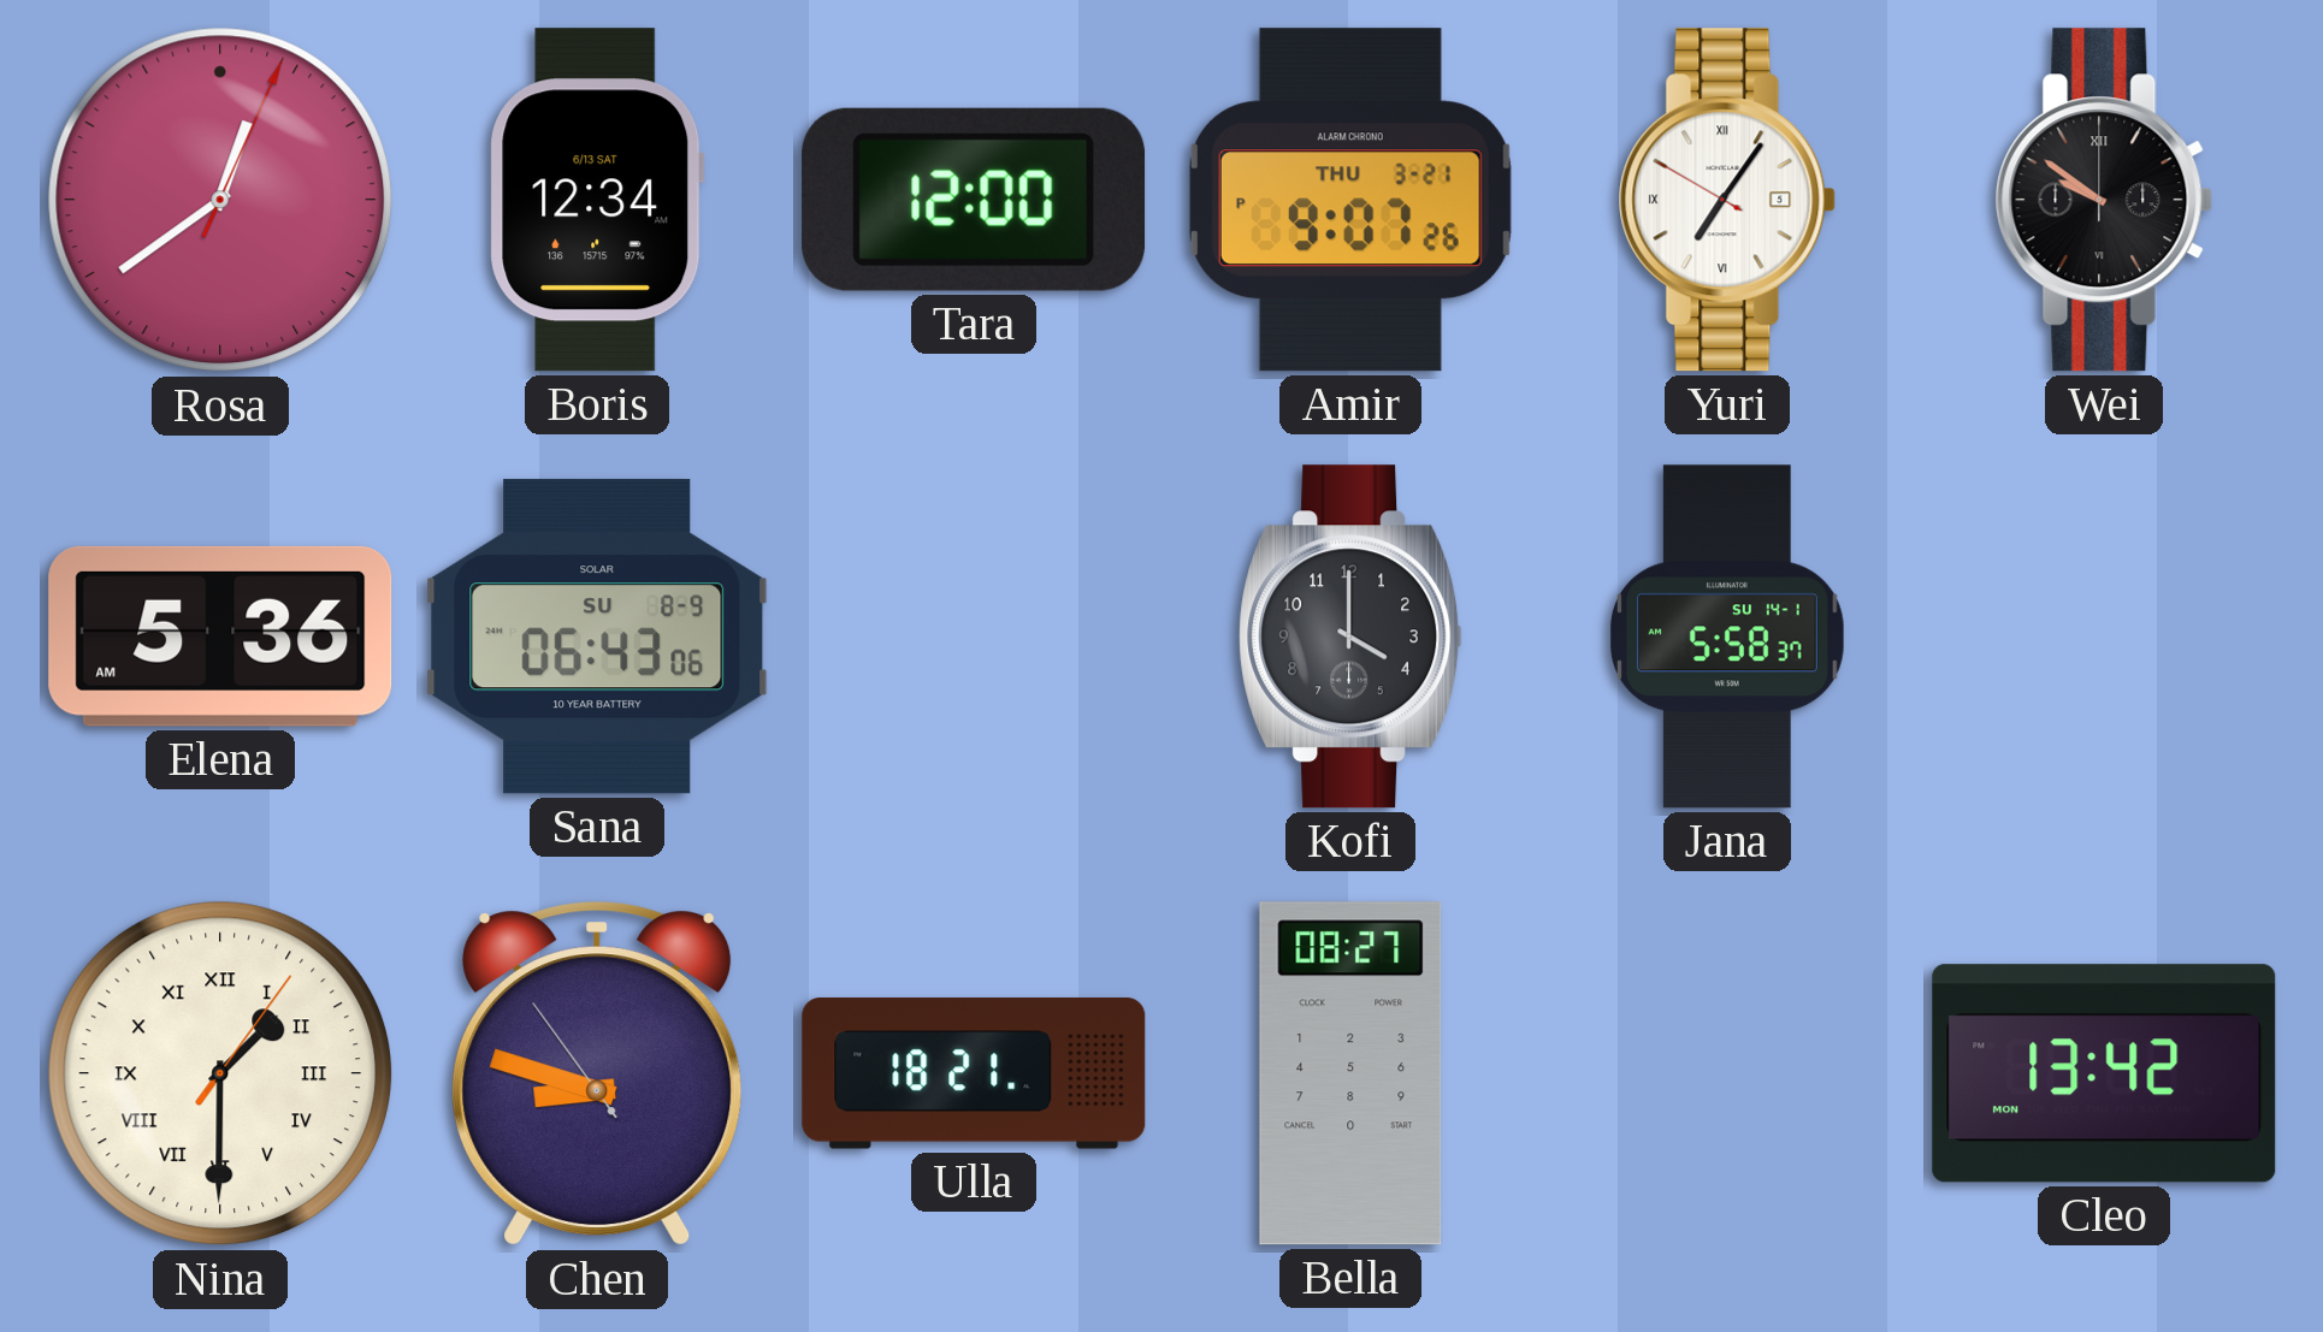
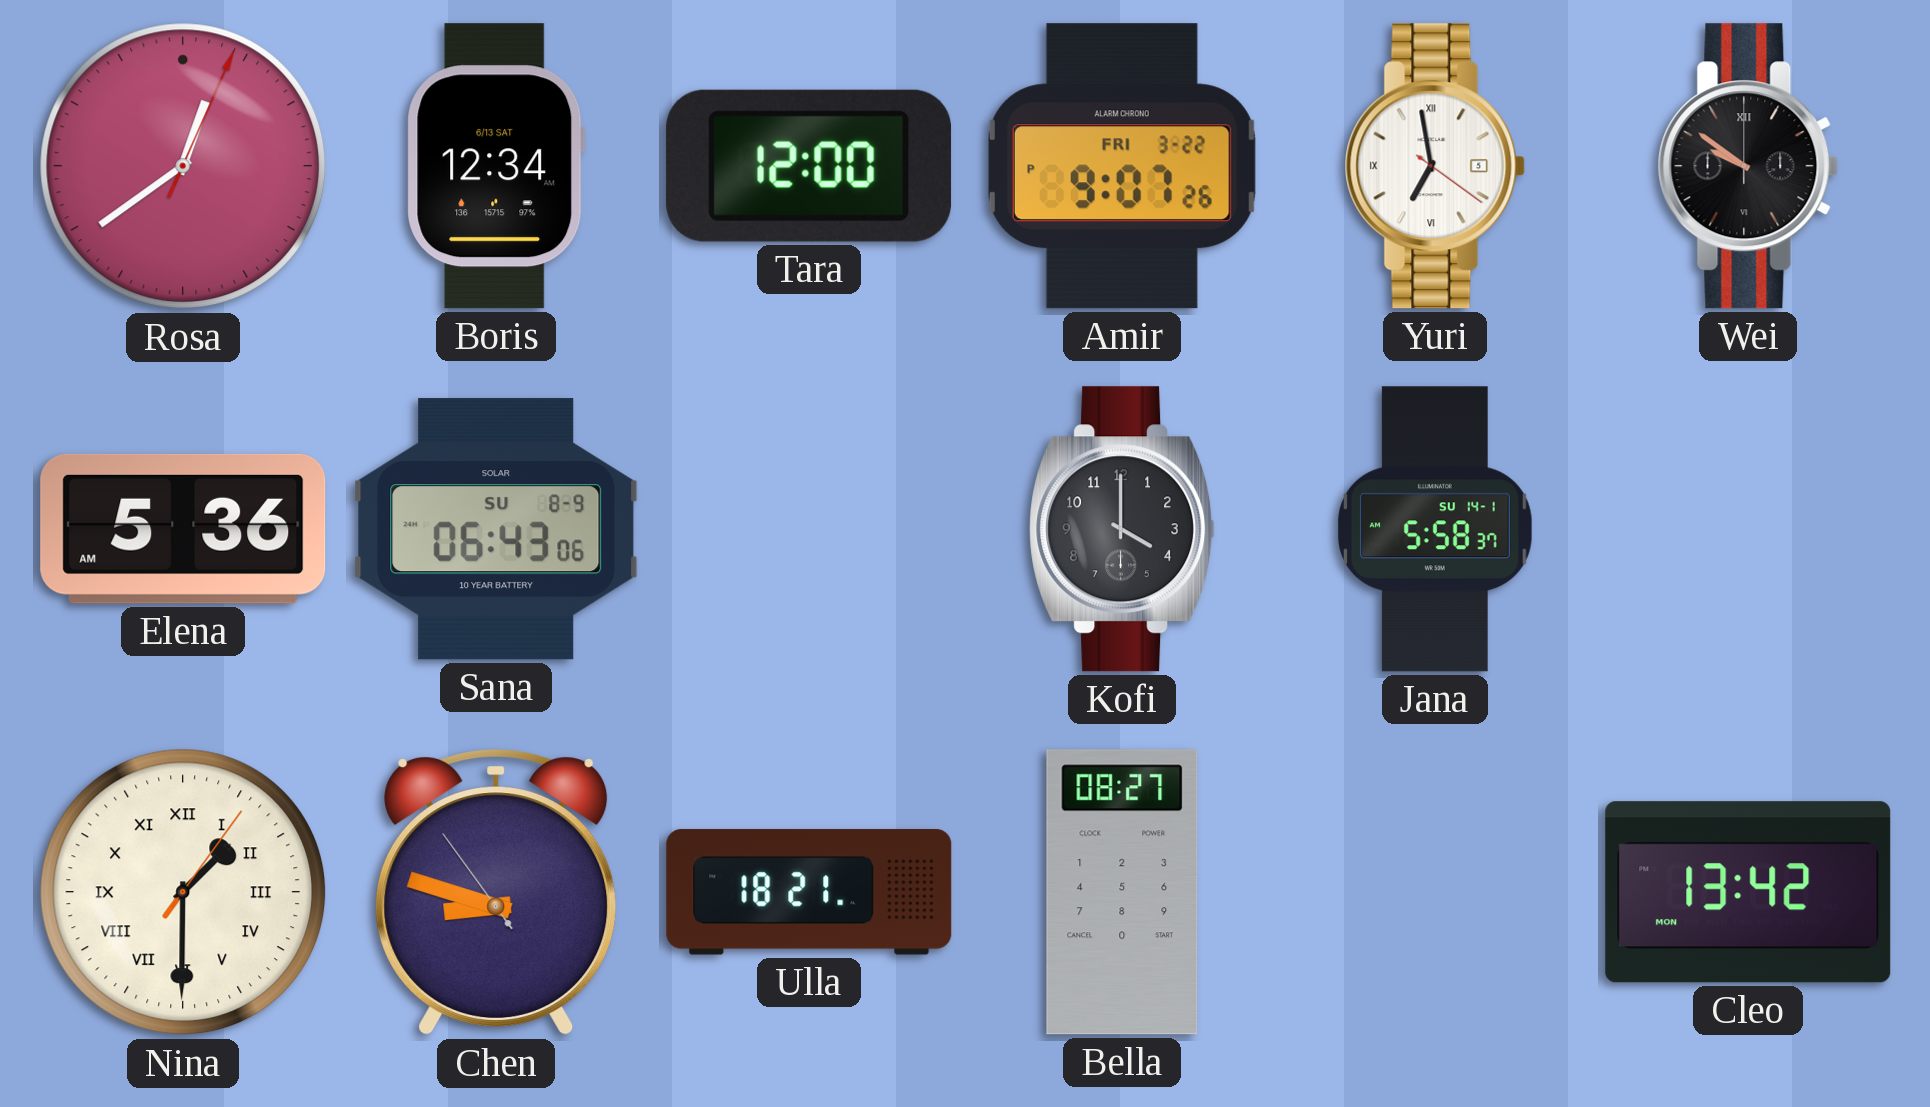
Amir date: THU 3-21 -> FRI 3-22
Yuri: 7:05 -> 6:58
